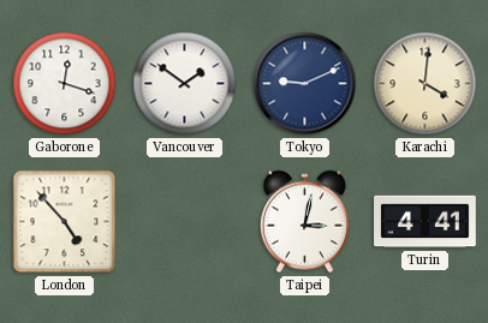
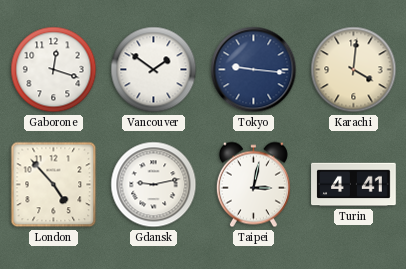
Tokyo: 9:11 -> 9:16
Gdansk: none -> 9:13
